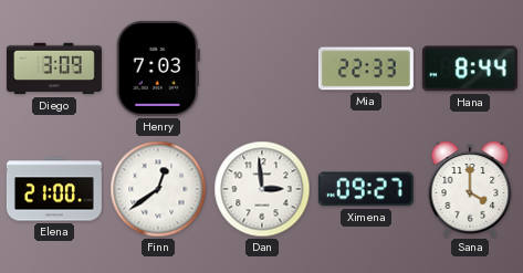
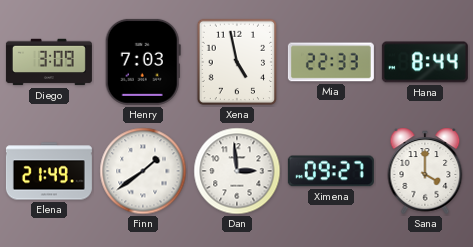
Xena: none -> 4:58
Elena: 21:00 -> 21:49
Finn: 12:39 -> 1:39
